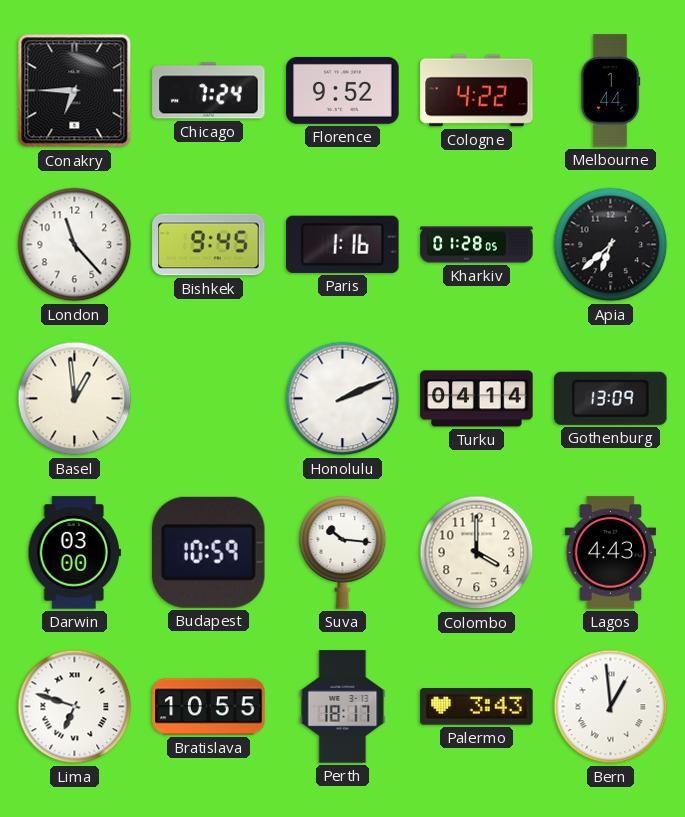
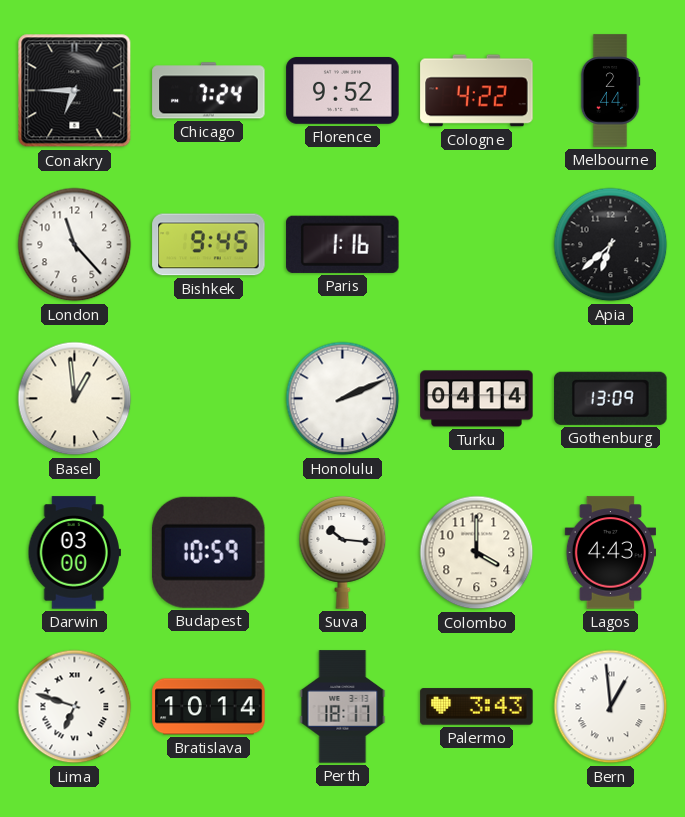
Melbourne: 1:44 -> 2:44
Kharkiv: 01:28 -> none
Bratislava: 10:55 -> 10:14
